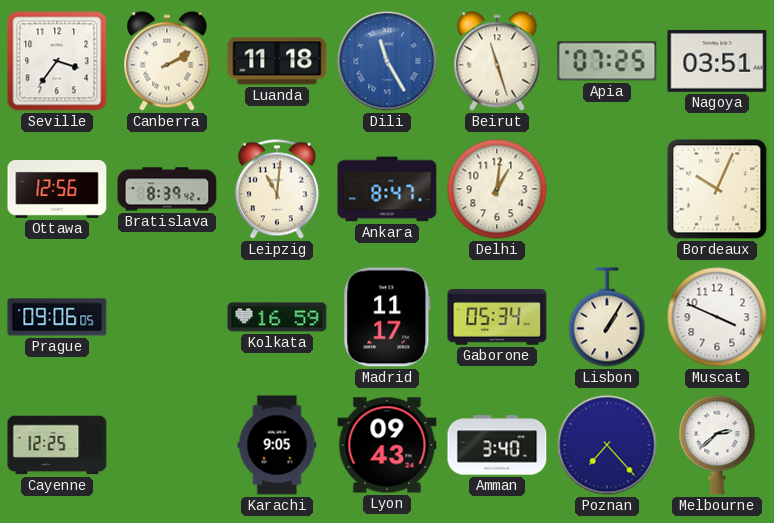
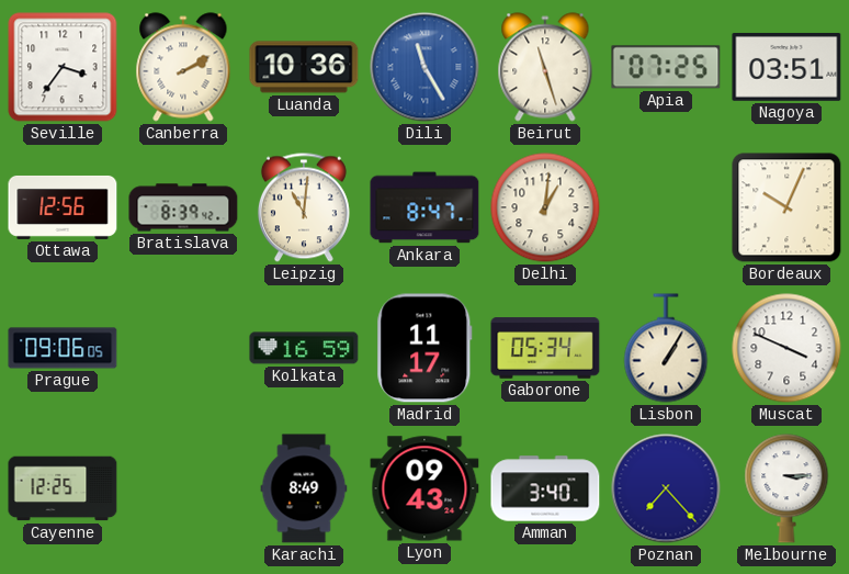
Luanda: 11:18 -> 10:36
Karachi: 9:05 -> 8:49
Melbourne: 2:38 -> 3:15
